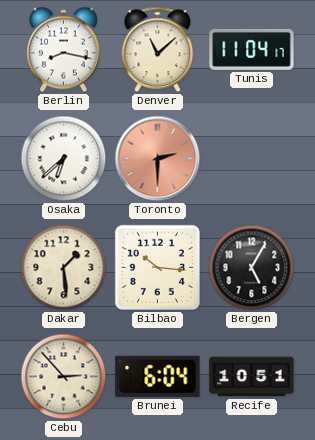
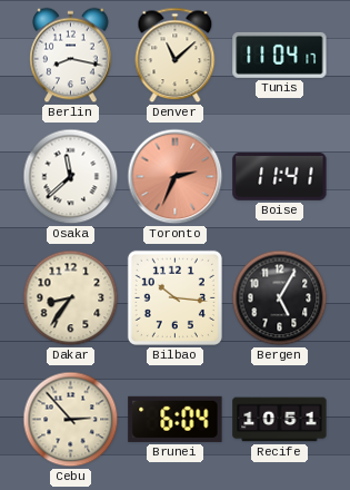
Osaka: 6:38 -> 11:38
Toronto: 2:30 -> 2:34
Boise: none -> 11:41
Dakar: 1:29 -> 8:36
